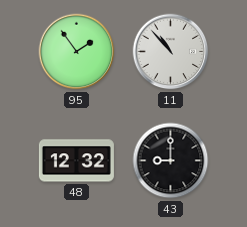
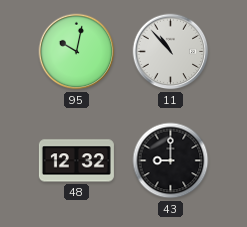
95: 1:54 -> 10:02
